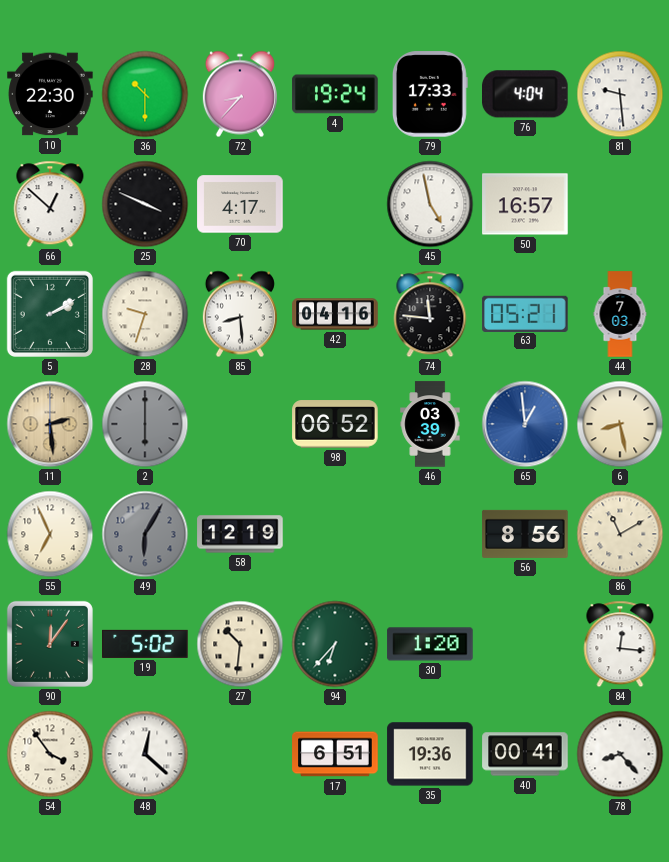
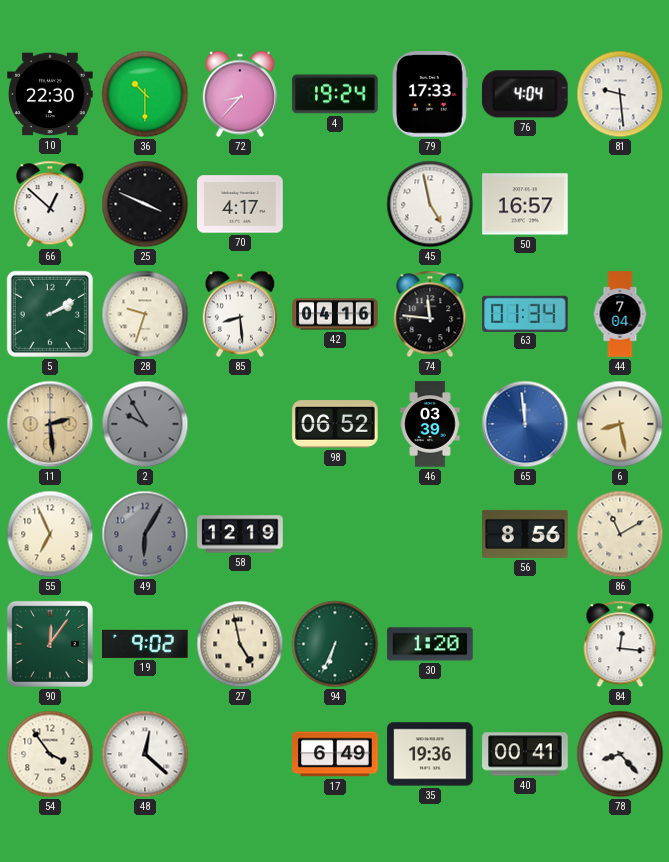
63: 05:21 -> 01:34
44: 7:03 -> 7:04
2: 6:00 -> 9:55
65: 12:59 -> 11:59
19: 5:02 -> 9:02
27: 10:31 -> 4:58
94: 6:37 -> 6:34
17: 6:51 -> 6:49
